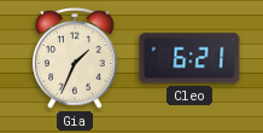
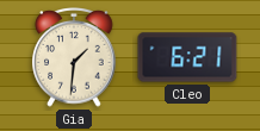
Gia: 1:34 -> 1:31
